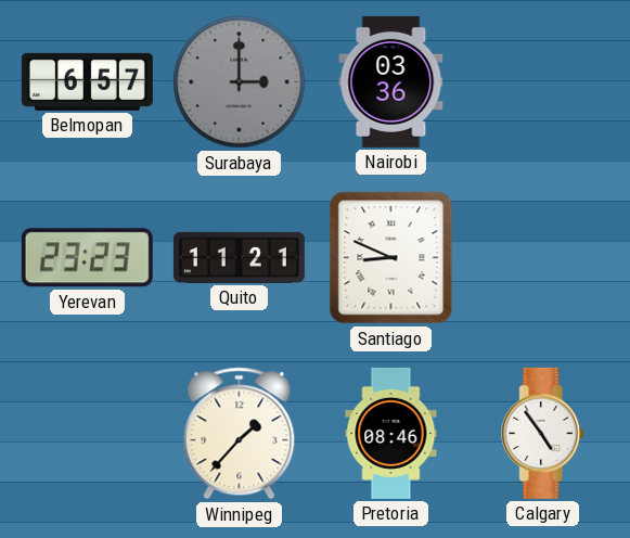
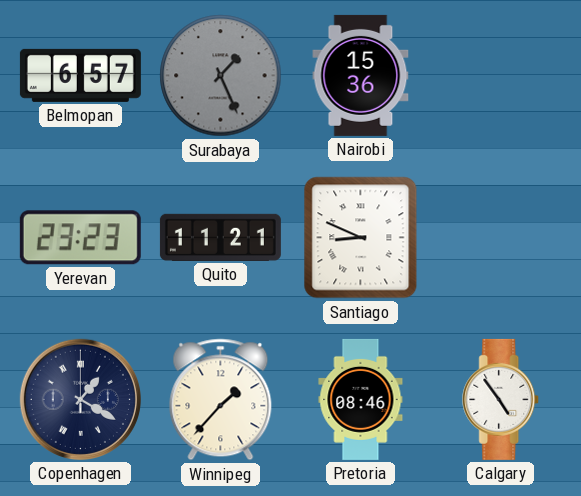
Surabaya: 3:00 -> 1:26
Nairobi: 03:36 -> 15:36
Copenhagen: none -> 1:20
